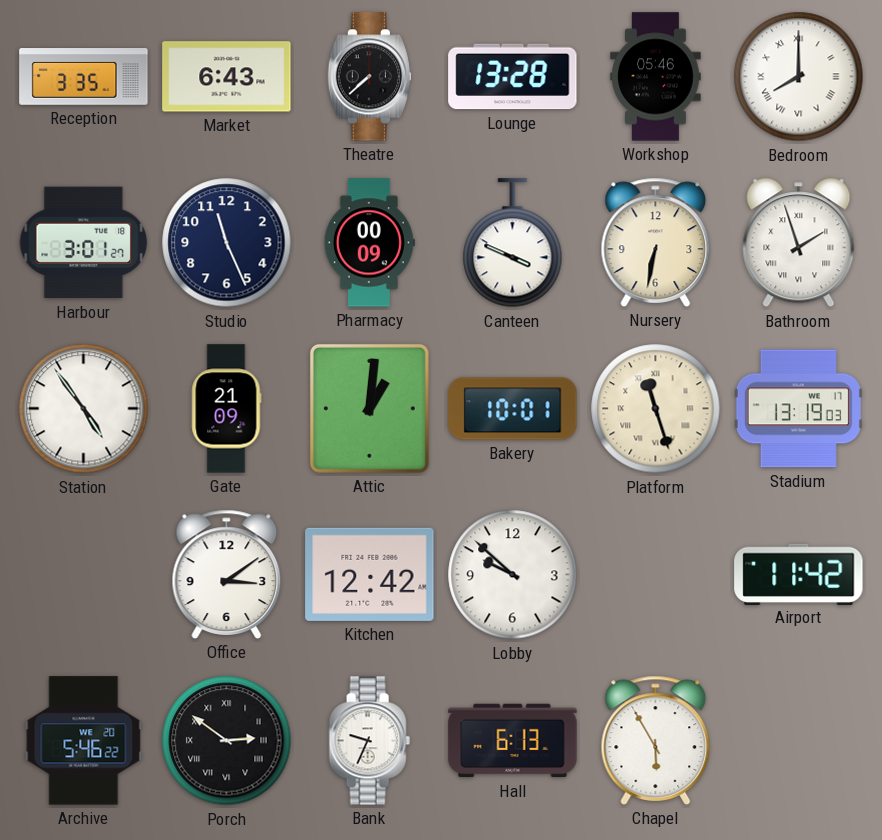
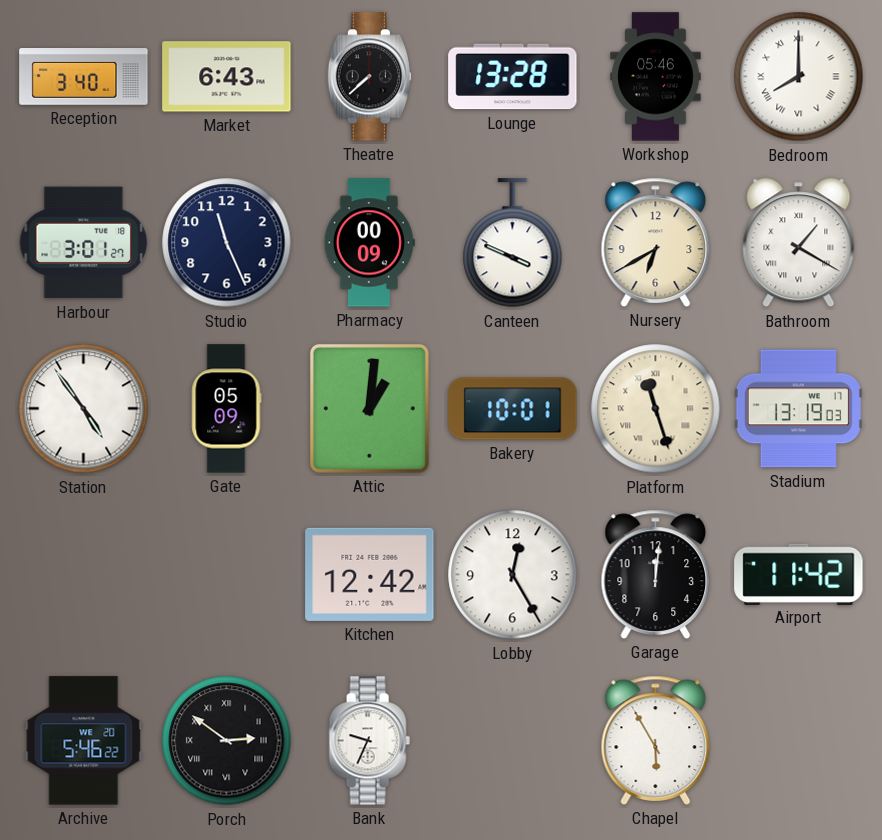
Reception: 3:35 -> 3:40
Nursery: 6:32 -> 6:40
Bathroom: 1:57 -> 1:20
Gate: 21:09 -> 05:09
Office: 3:09 -> none
Lobby: 9:52 -> 12:25
Garage: none -> 12:01
Hall: 6:13 -> none
